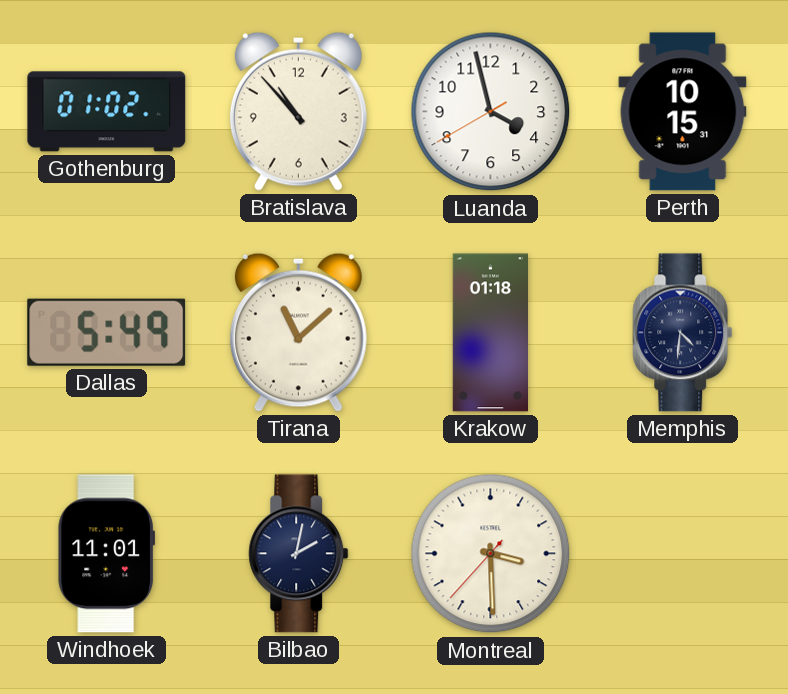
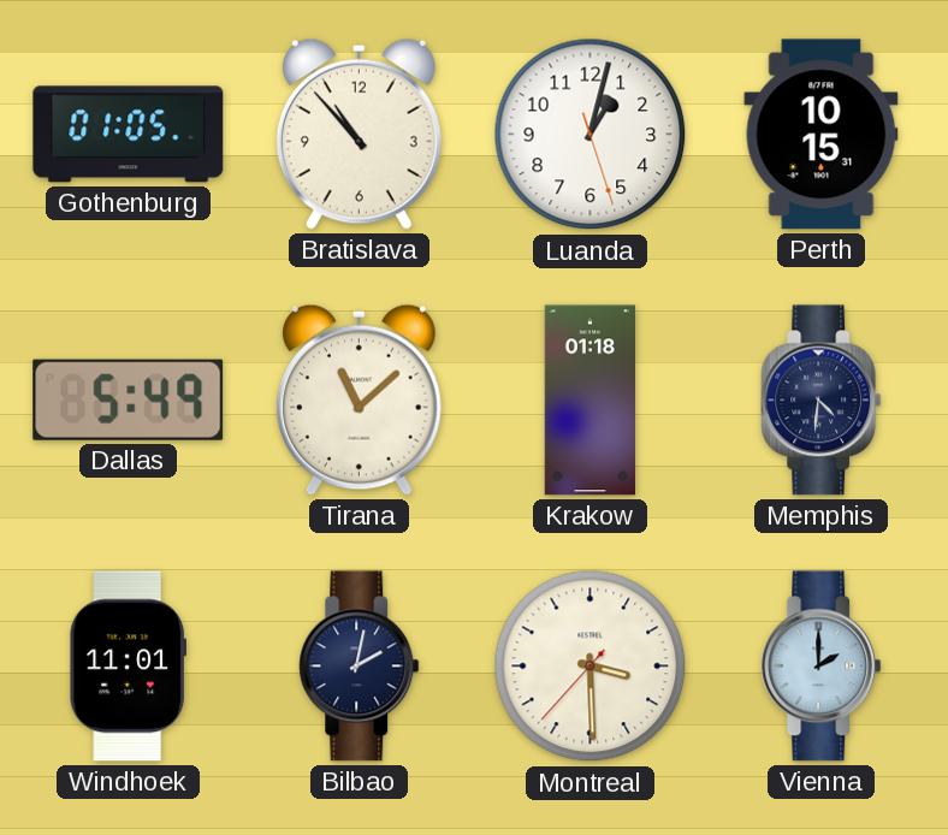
Gothenburg: 01:02 -> 01:05
Luanda: 3:57 -> 1:02
Vienna: none -> 2:00
